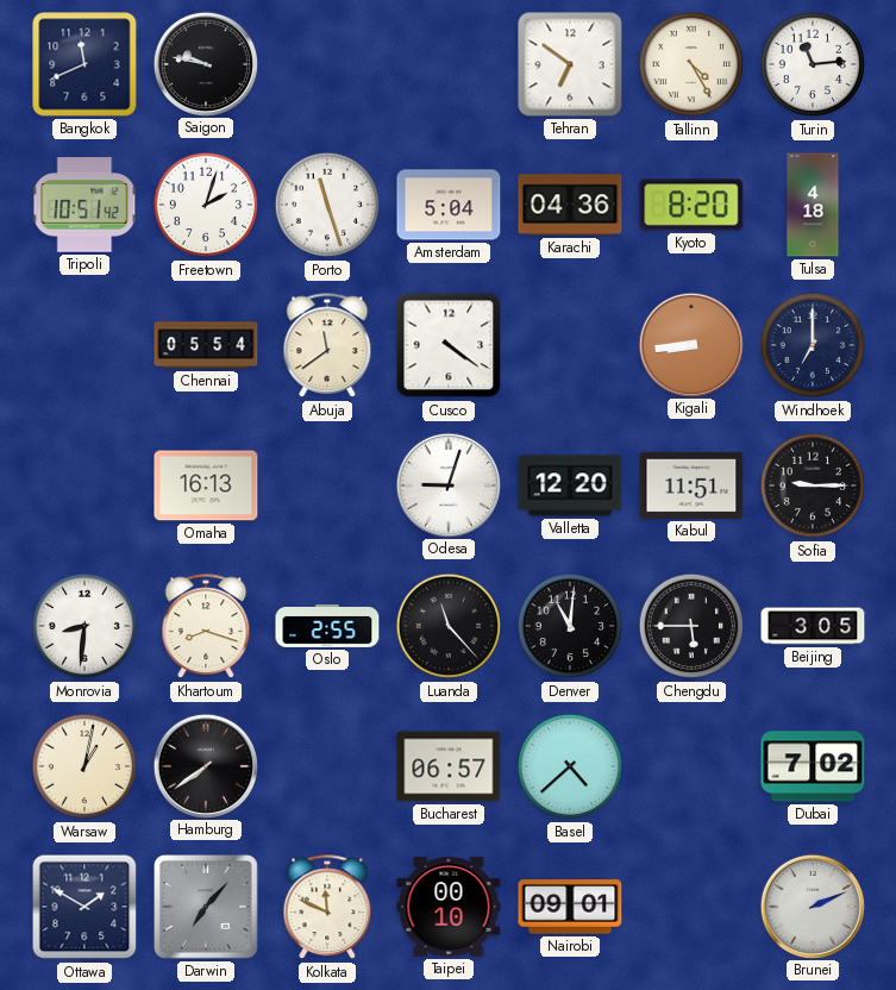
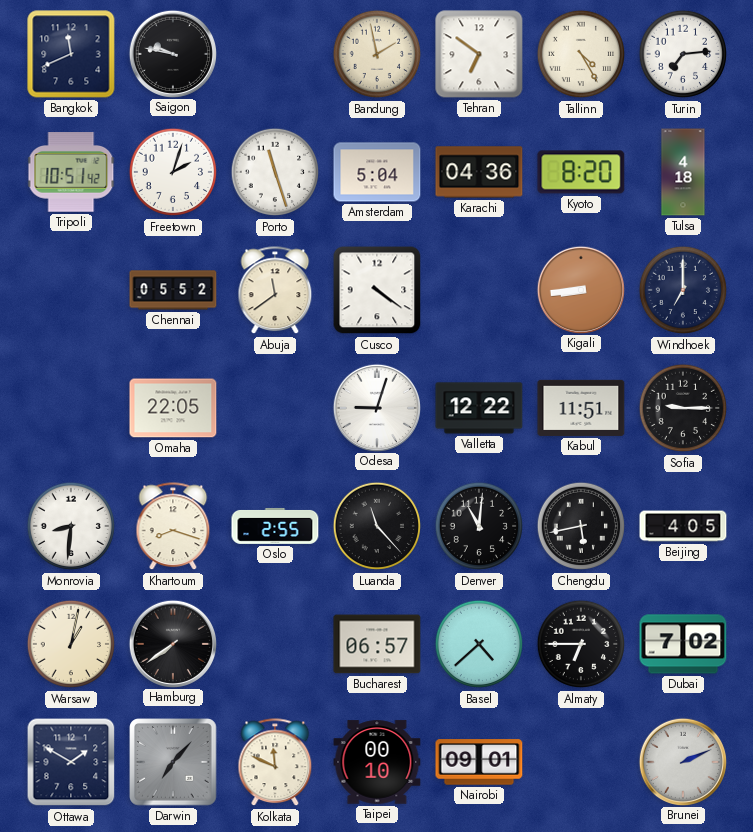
Bandung: none -> 1:58
Turin: 11:14 -> 7:14
Chennai: 05:54 -> 05:52
Omaha: 16:13 -> 22:05
Valletta: 12:20 -> 12:22
Chengdu: 5:45 -> 5:43
Beijing: 3:05 -> 4:05
Almaty: none -> 6:45
